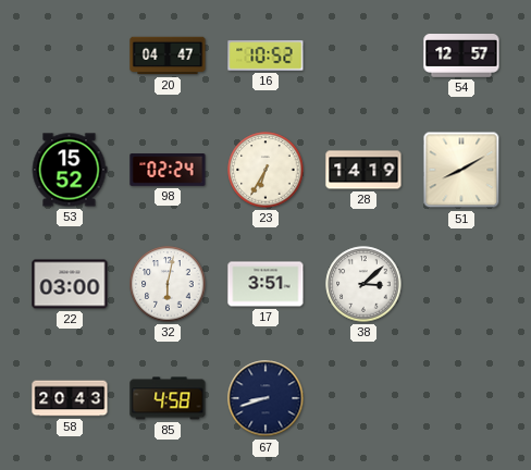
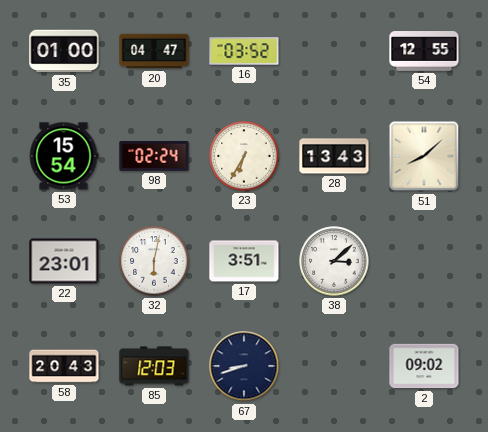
35: none -> 01:00
16: 10:52 -> 03:52
54: 12:57 -> 12:55
53: 15:52 -> 15:54
28: 14:19 -> 13:43
51: 8:10 -> 8:08
22: 03:00 -> 23:01
85: 4:58 -> 12:03
2: none -> 09:02
